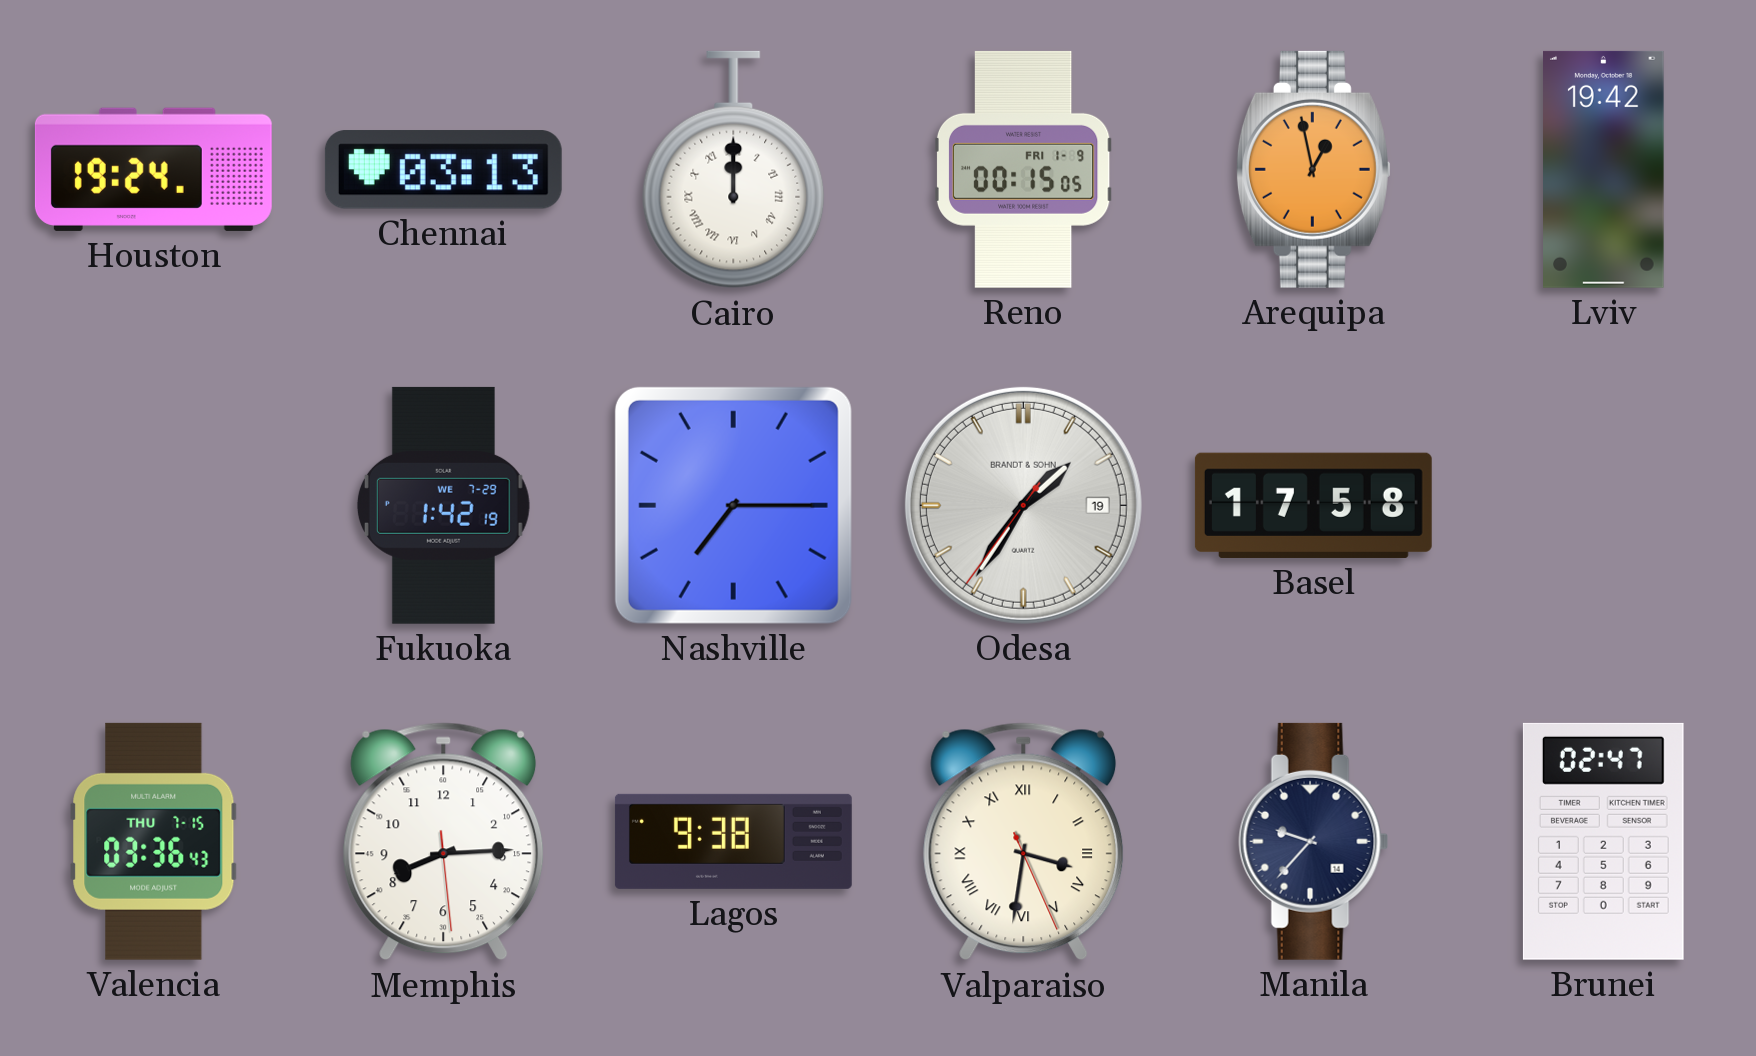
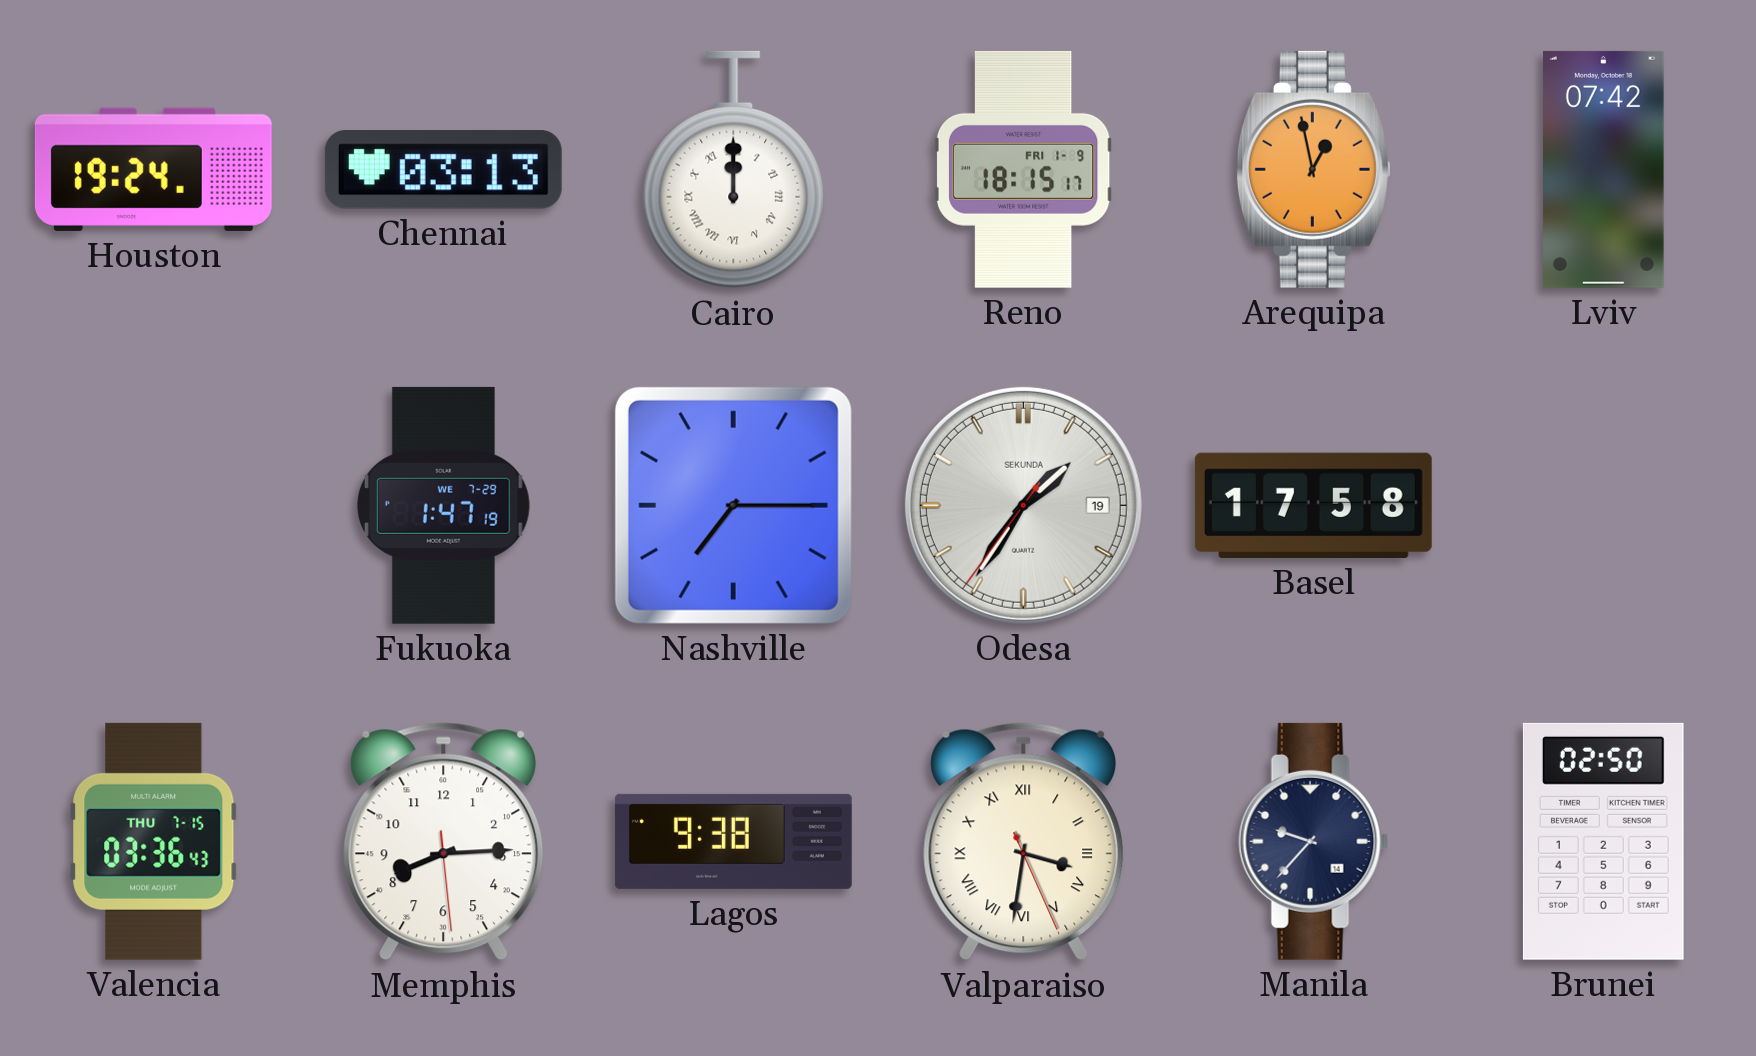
Reno: 00:15 -> 18:15
Lviv: 19:42 -> 07:42
Fukuoka: 1:42 -> 1:47
Odesa brand: BRANDT & SOHN -> SEKUNDA
Brunei: 02:47 -> 02:50
